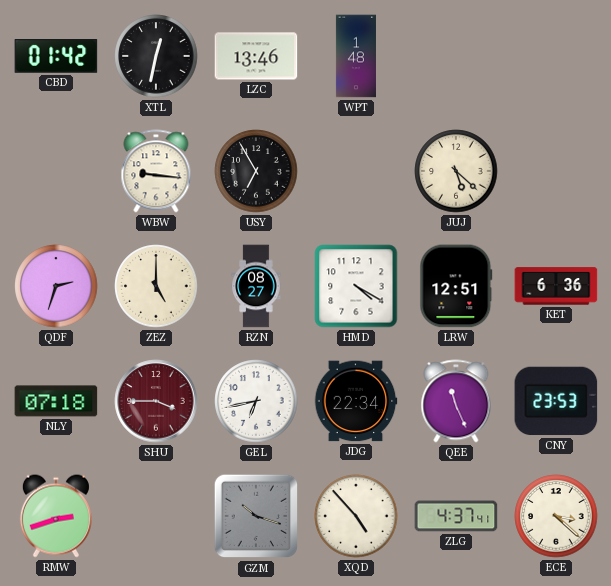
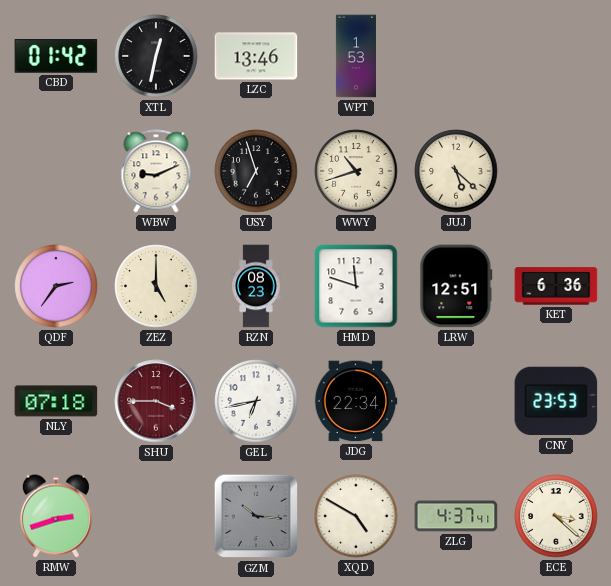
WPT: 1:48 -> 1:53
WBW: 9:16 -> 9:11
USY: 6:55 -> 6:57
WWY: none -> 10:42
QDF: 2:33 -> 2:36
RZN: 08:27 -> 08:23
HMD: 4:20 -> 11:48
QEE: 11:26 -> none
GZM: 10:18 -> 10:16
XQD: 4:53 -> 4:50
